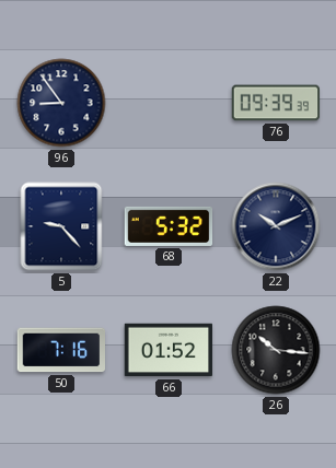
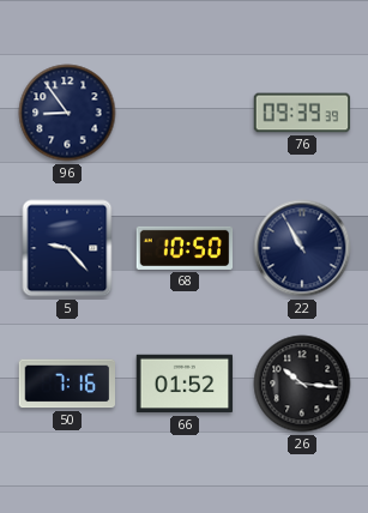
68: 5:32 -> 10:50
22: 10:11 -> 10:55
